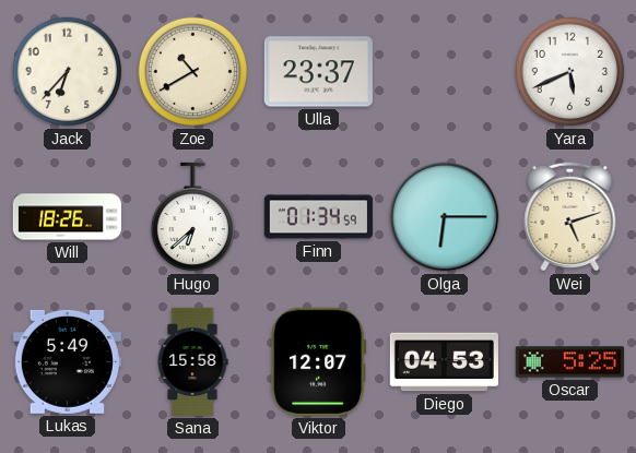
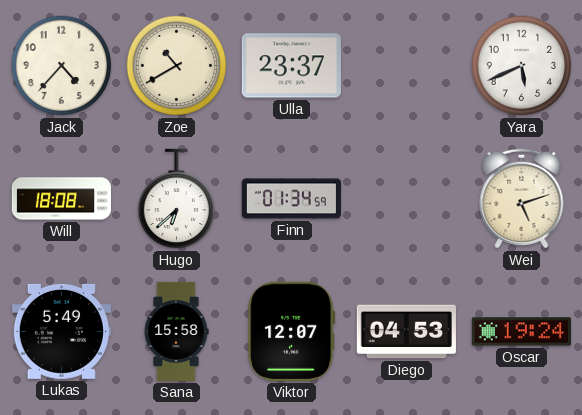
Jack: 6:37 -> 4:37
Will: 18:26 -> 18:08
Olga: 6:15 -> none
Oscar: 5:25 -> 19:24
